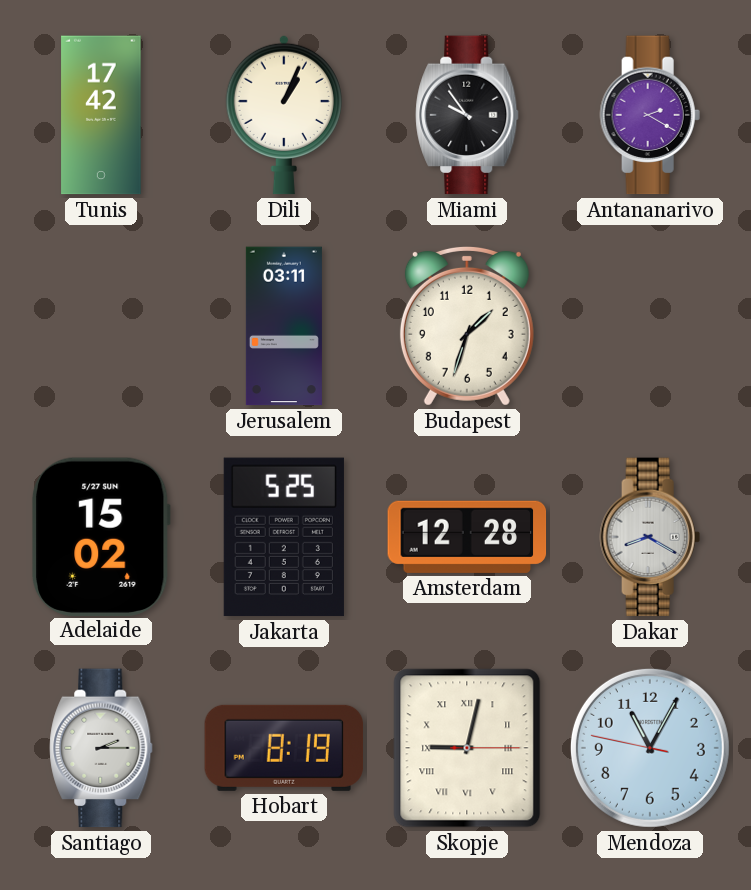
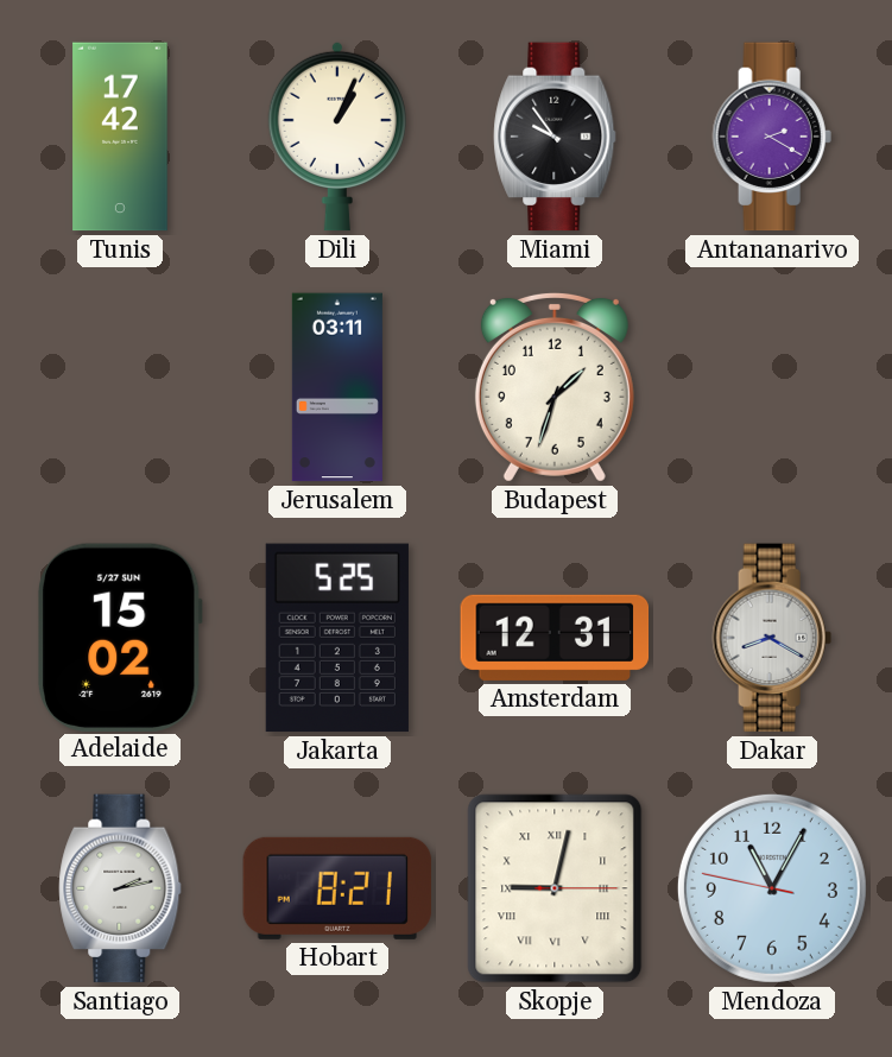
Amsterdam: 12:28 -> 12:31
Santiago: 2:15 -> 2:13
Hobart: 8:19 -> 8:21
